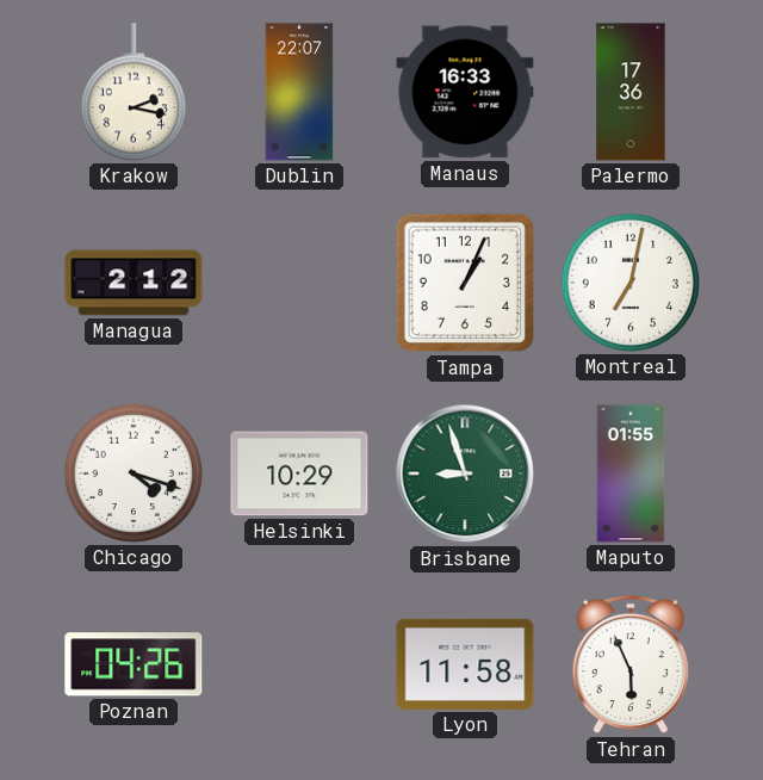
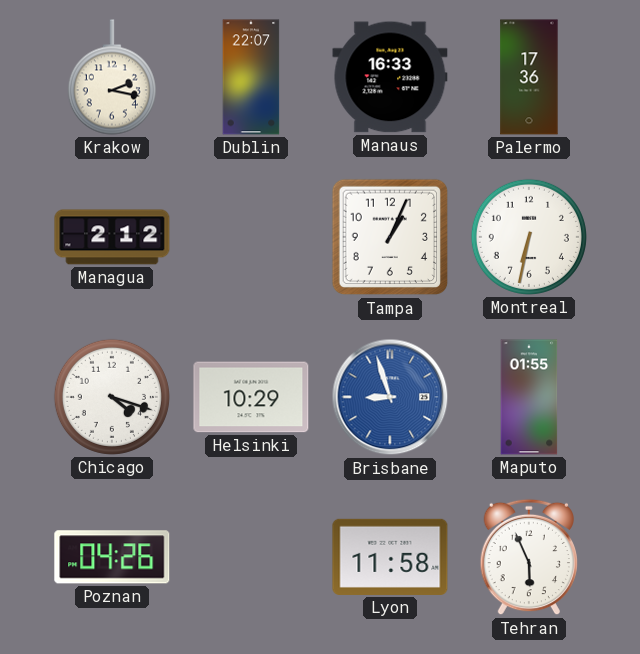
Montreal: 7:02 -> 6:32
Brisbane dial: green -> blue
